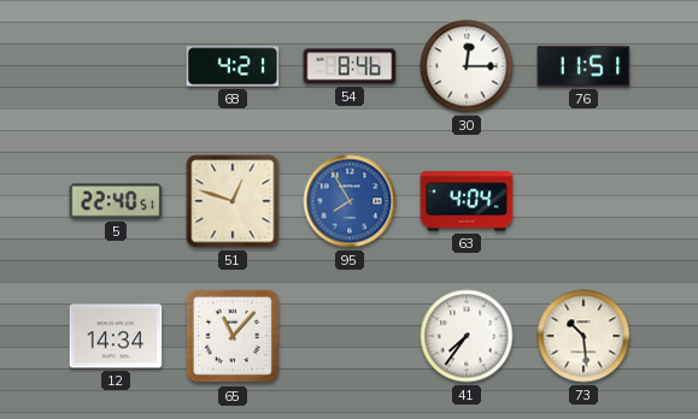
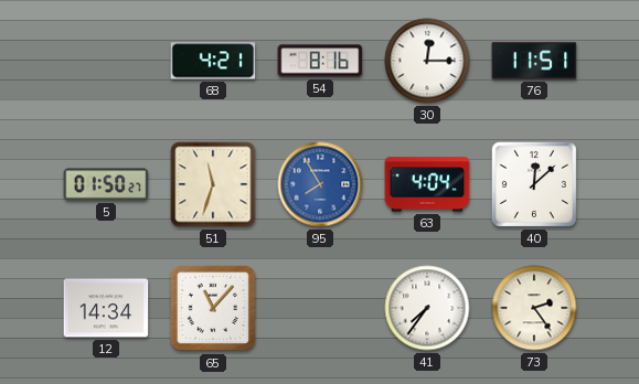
54: 8:46 -> 8:16
5: 22:40 -> 01:50
51: 12:48 -> 11:33
40: none -> 12:08
73: 10:29 -> 2:24
